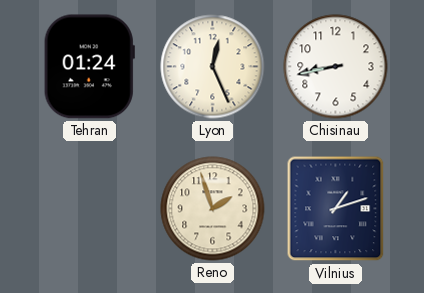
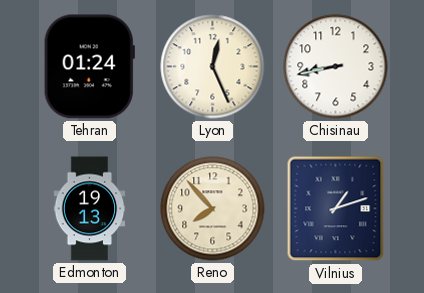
Edmonton: none -> 19:13
Reno: 1:57 -> 7:53
